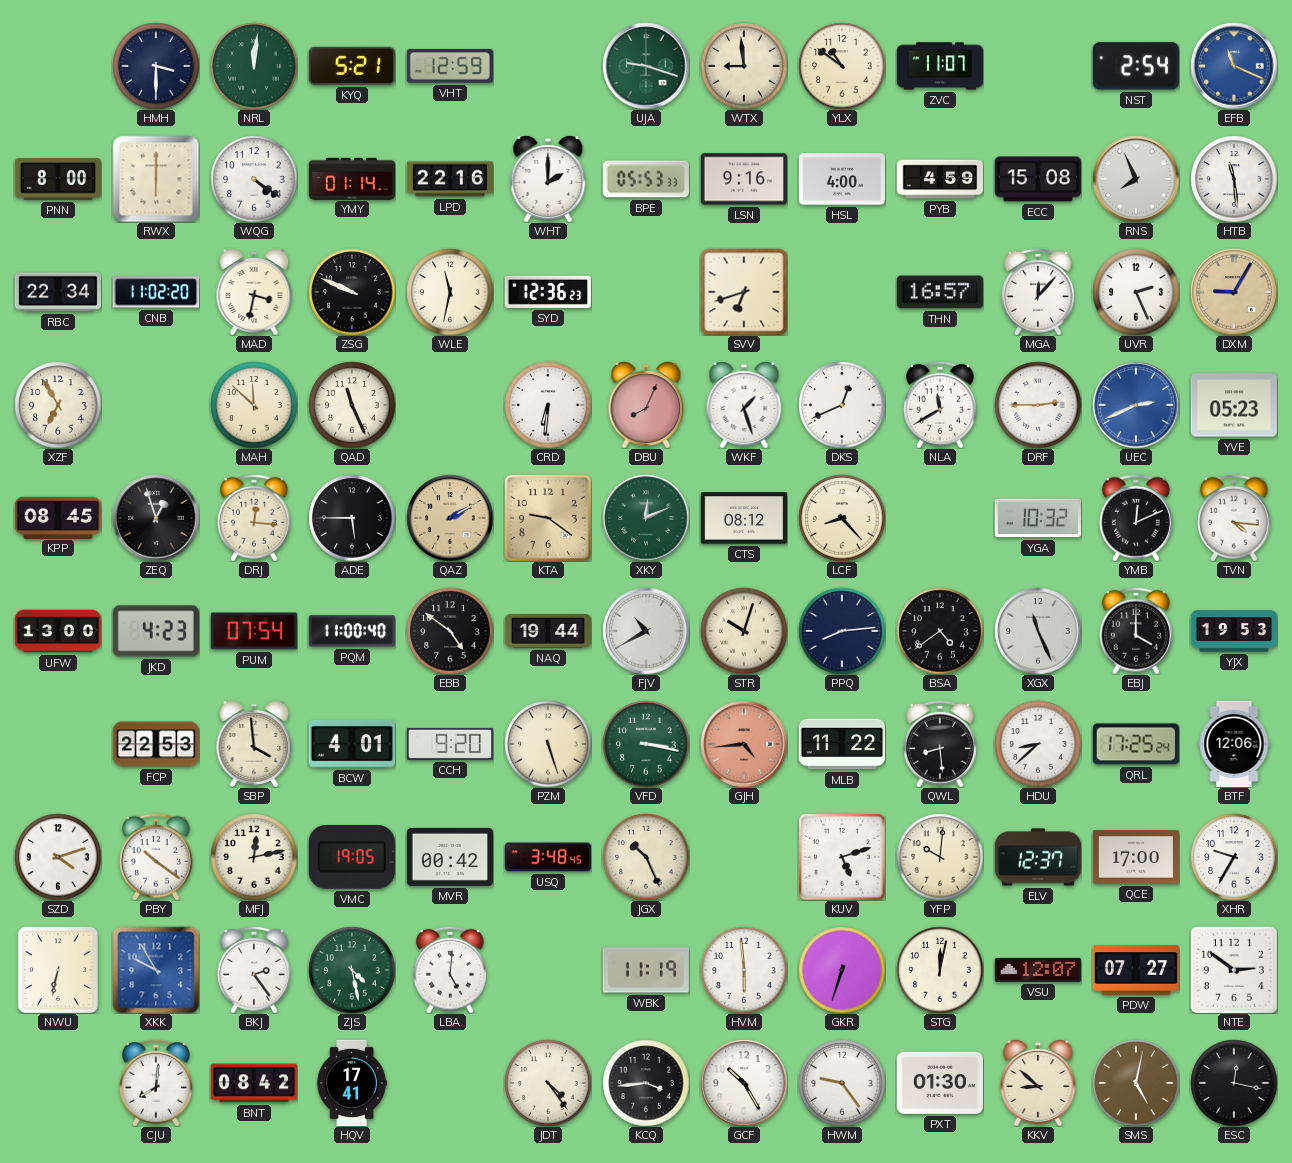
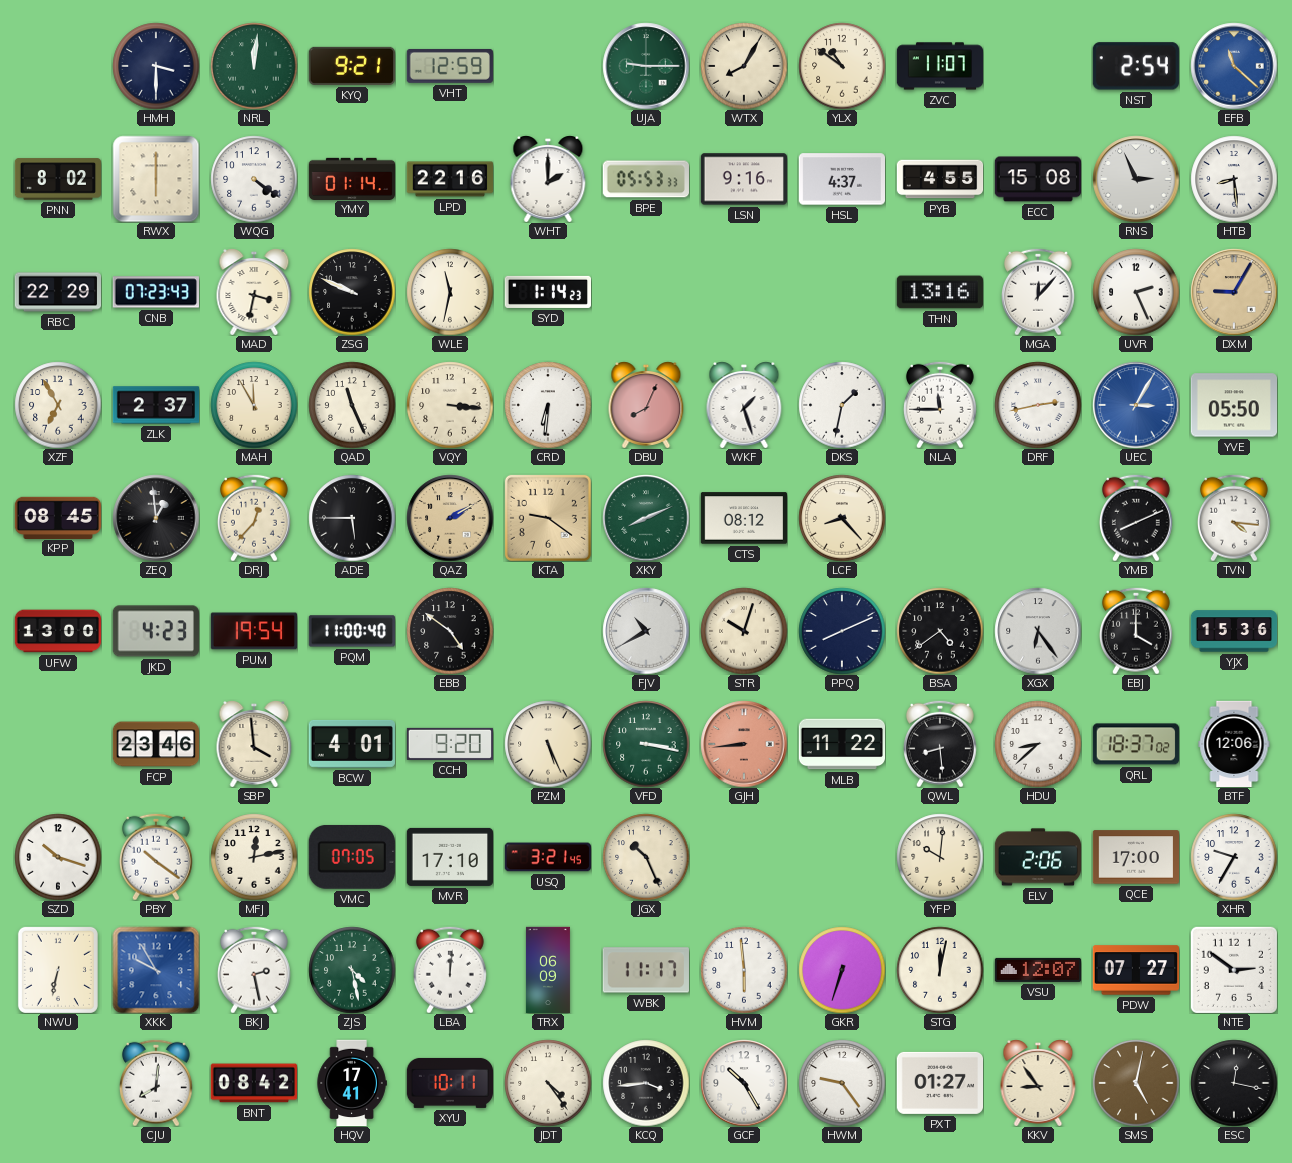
KYQ: 5:21 -> 9:21
UJA: 9:18 -> 9:15
WTX: 8:59 -> 8:05
EFB: 11:19 -> 11:22
PNN: 8:00 -> 8:02
HSL: 4:00 -> 4:37
PYB: 4:59 -> 4:55
RNS: 7:56 -> 2:56
HTB: 11:29 -> 8:29
RBC: 22:34 -> 22:29
CNB: 11:02 -> 07:23
SYD: 12:36 -> 1:14
SVV: 6:42 -> none
THN: 16:57 -> 13:16
ZLK: none -> 2:37
MAH: 11:52 -> 11:55
VQY: none -> 3:16
DKS: 12:41 -> 1:32
NLA: 11:40 -> 11:45
DRF: 2:45 -> 2:43
UEC: 2:41 -> 3:05
YVE: 05:23 -> 05:50
ZEQ: 12:57 -> 12:59
DRJ: 12:16 -> 12:37
XKY: 12:11 -> 8:11
YGA: 10:32 -> none
YMB: 12:11 -> 8:11
PUM: 07:54 -> 19:54
NAQ: 19:44 -> none
PPQ: 8:14 -> 8:11
XGX: 11:26 -> 6:24
YJX: 19:53 -> 15:36
FCP: 22:53 -> 23:46
PZM: 5:27 -> 5:26
GJH: 4:44 -> 8:44
QRL: 17:25 -> 18:37
SZD: 4:12 -> 10:18
VMC: 19:05 -> 07:05
MVR: 00:42 -> 17:10
USQ: 3:48 -> 3:21
KUV: 5:12 -> none
ELV: 12:37 -> 2:06
BKJ: 2:24 -> 2:28
LBA: 5:01 -> 12:01
TRX: none -> 06:09
WBK: 11:19 -> 11:17
XYU: none -> 10:11
PXT: 01:30 -> 01:27
KKV: 8:52 -> 8:54
